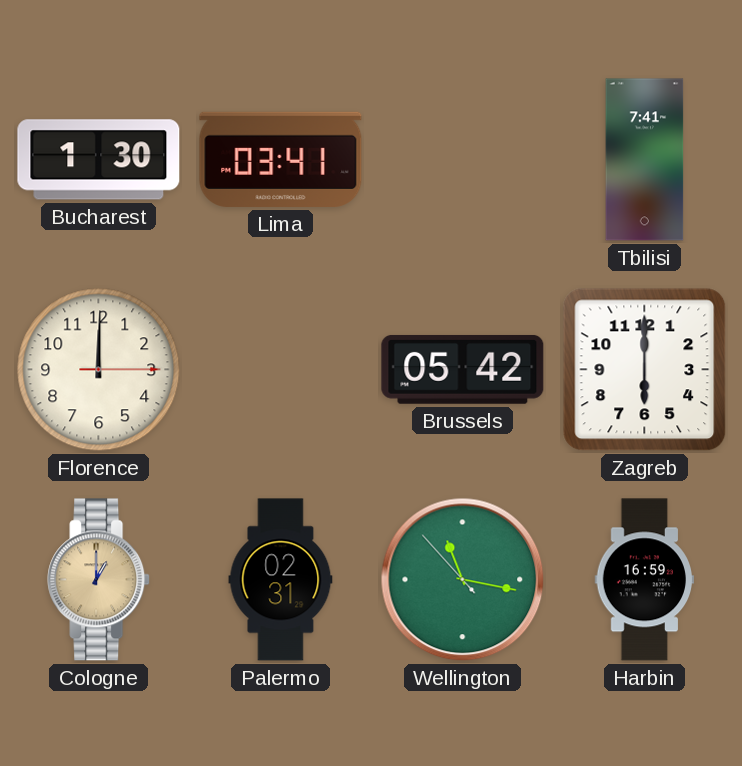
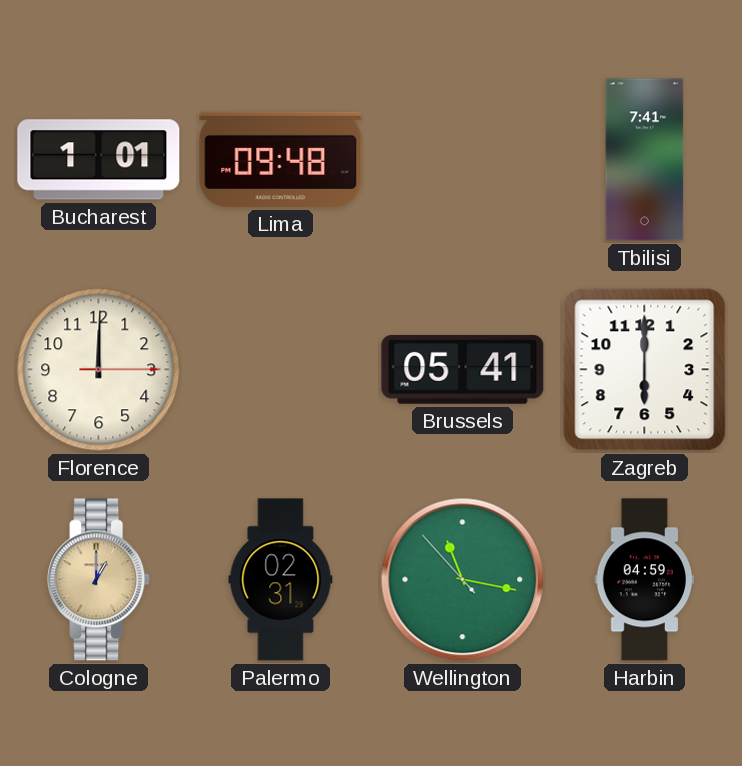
Bucharest: 1:30 -> 1:01
Lima: 03:41 -> 09:48
Brussels: 05:42 -> 05:41
Harbin: 16:59 -> 04:59
